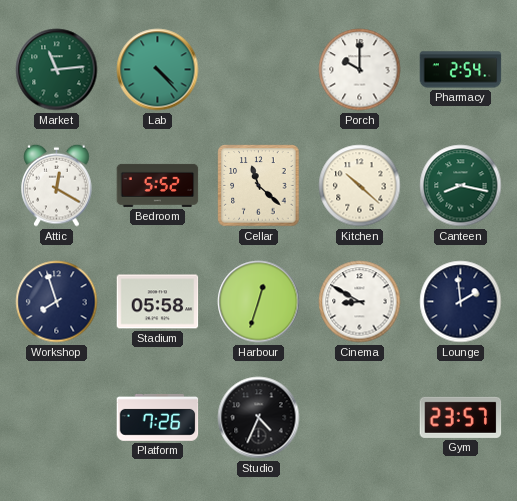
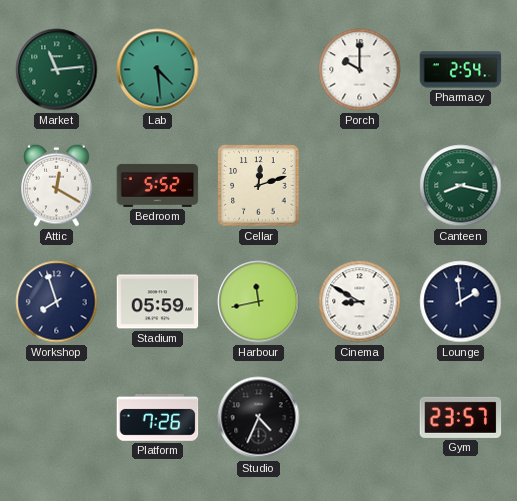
Lab: 4:23 -> 4:29
Cellar: 11:22 -> 12:12
Kitchen: 10:22 -> none
Stadium: 05:58 -> 05:59
Harbour: 12:33 -> 11:43
